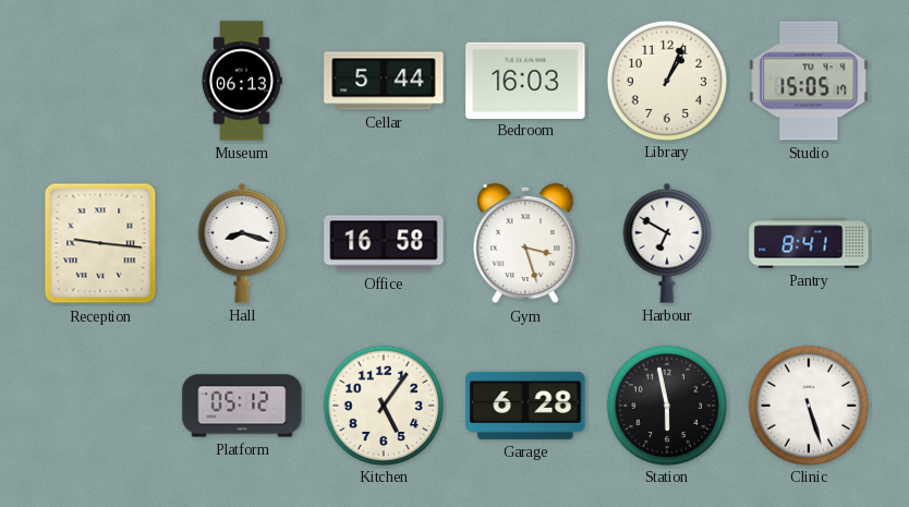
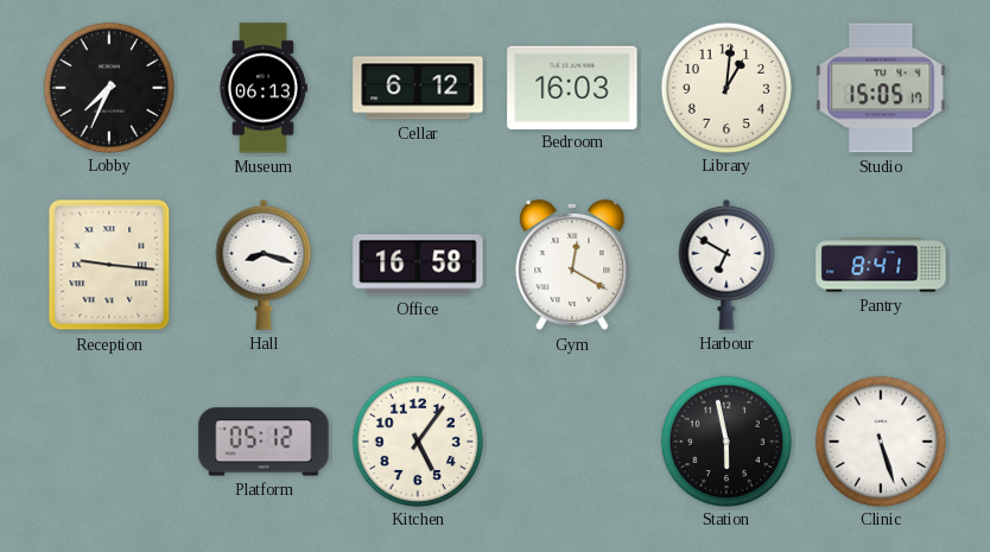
Lobby: none -> 7:34
Cellar: 5:44 -> 6:12
Library: 1:04 -> 1:01
Gym: 3:27 -> 12:20
Garage: 6:28 -> none
